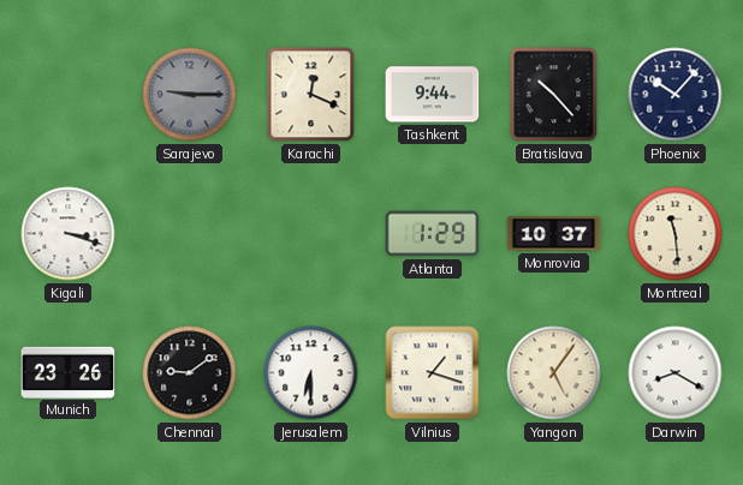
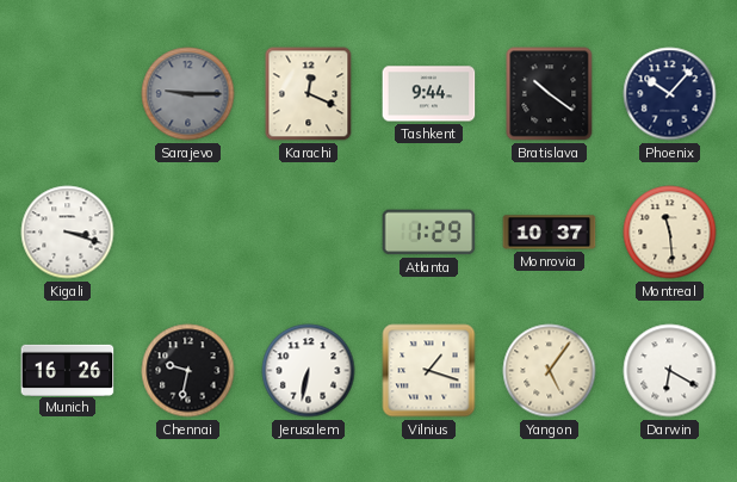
Bratislava: 10:23 -> 10:21
Munich: 23:26 -> 16:26
Chennai: 9:09 -> 9:32
Jerusalem: 6:30 -> 6:32
Darwin: 8:20 -> 6:20
